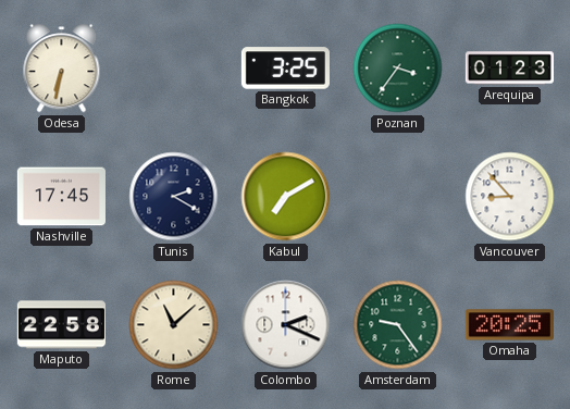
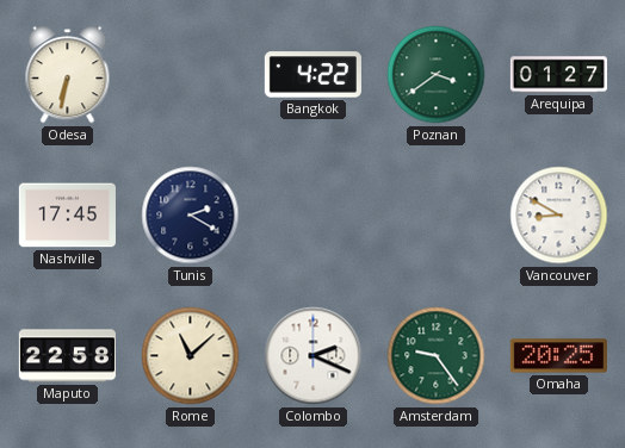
Bangkok: 3:25 -> 4:22
Poznan: 3:36 -> 3:39
Arequipa: 01:23 -> 01:27
Kabul: 7:10 -> none
Vancouver: 8:53 -> 8:50
